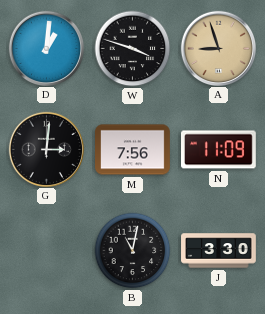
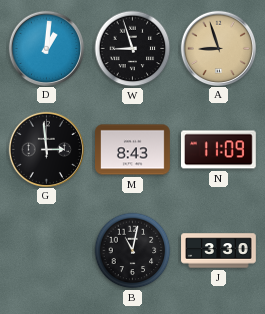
W: 3:48 -> 8:57
G: 3:01 -> 2:59
M: 7:56 -> 8:43
